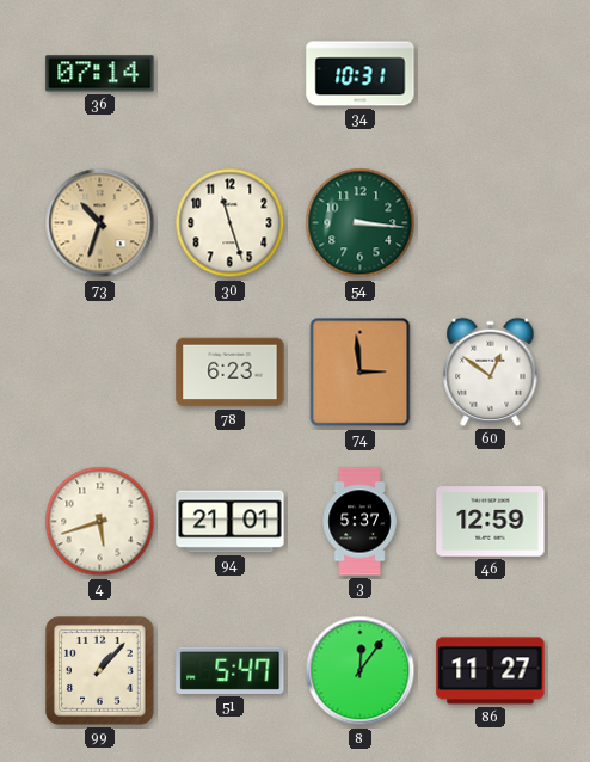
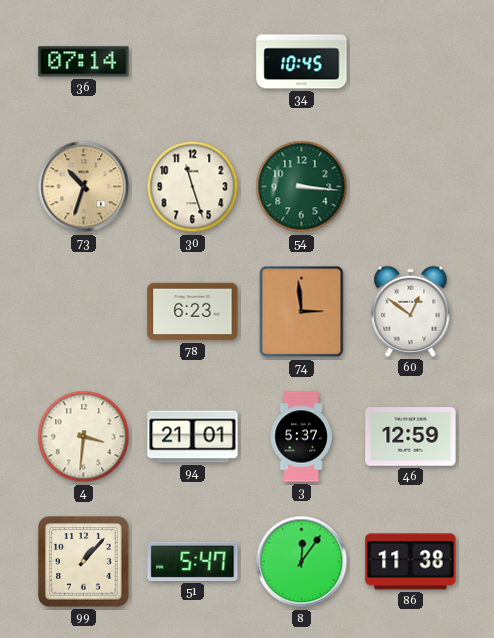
34: 10:31 -> 10:45
4: 5:42 -> 3:31
86: 11:27 -> 11:38
